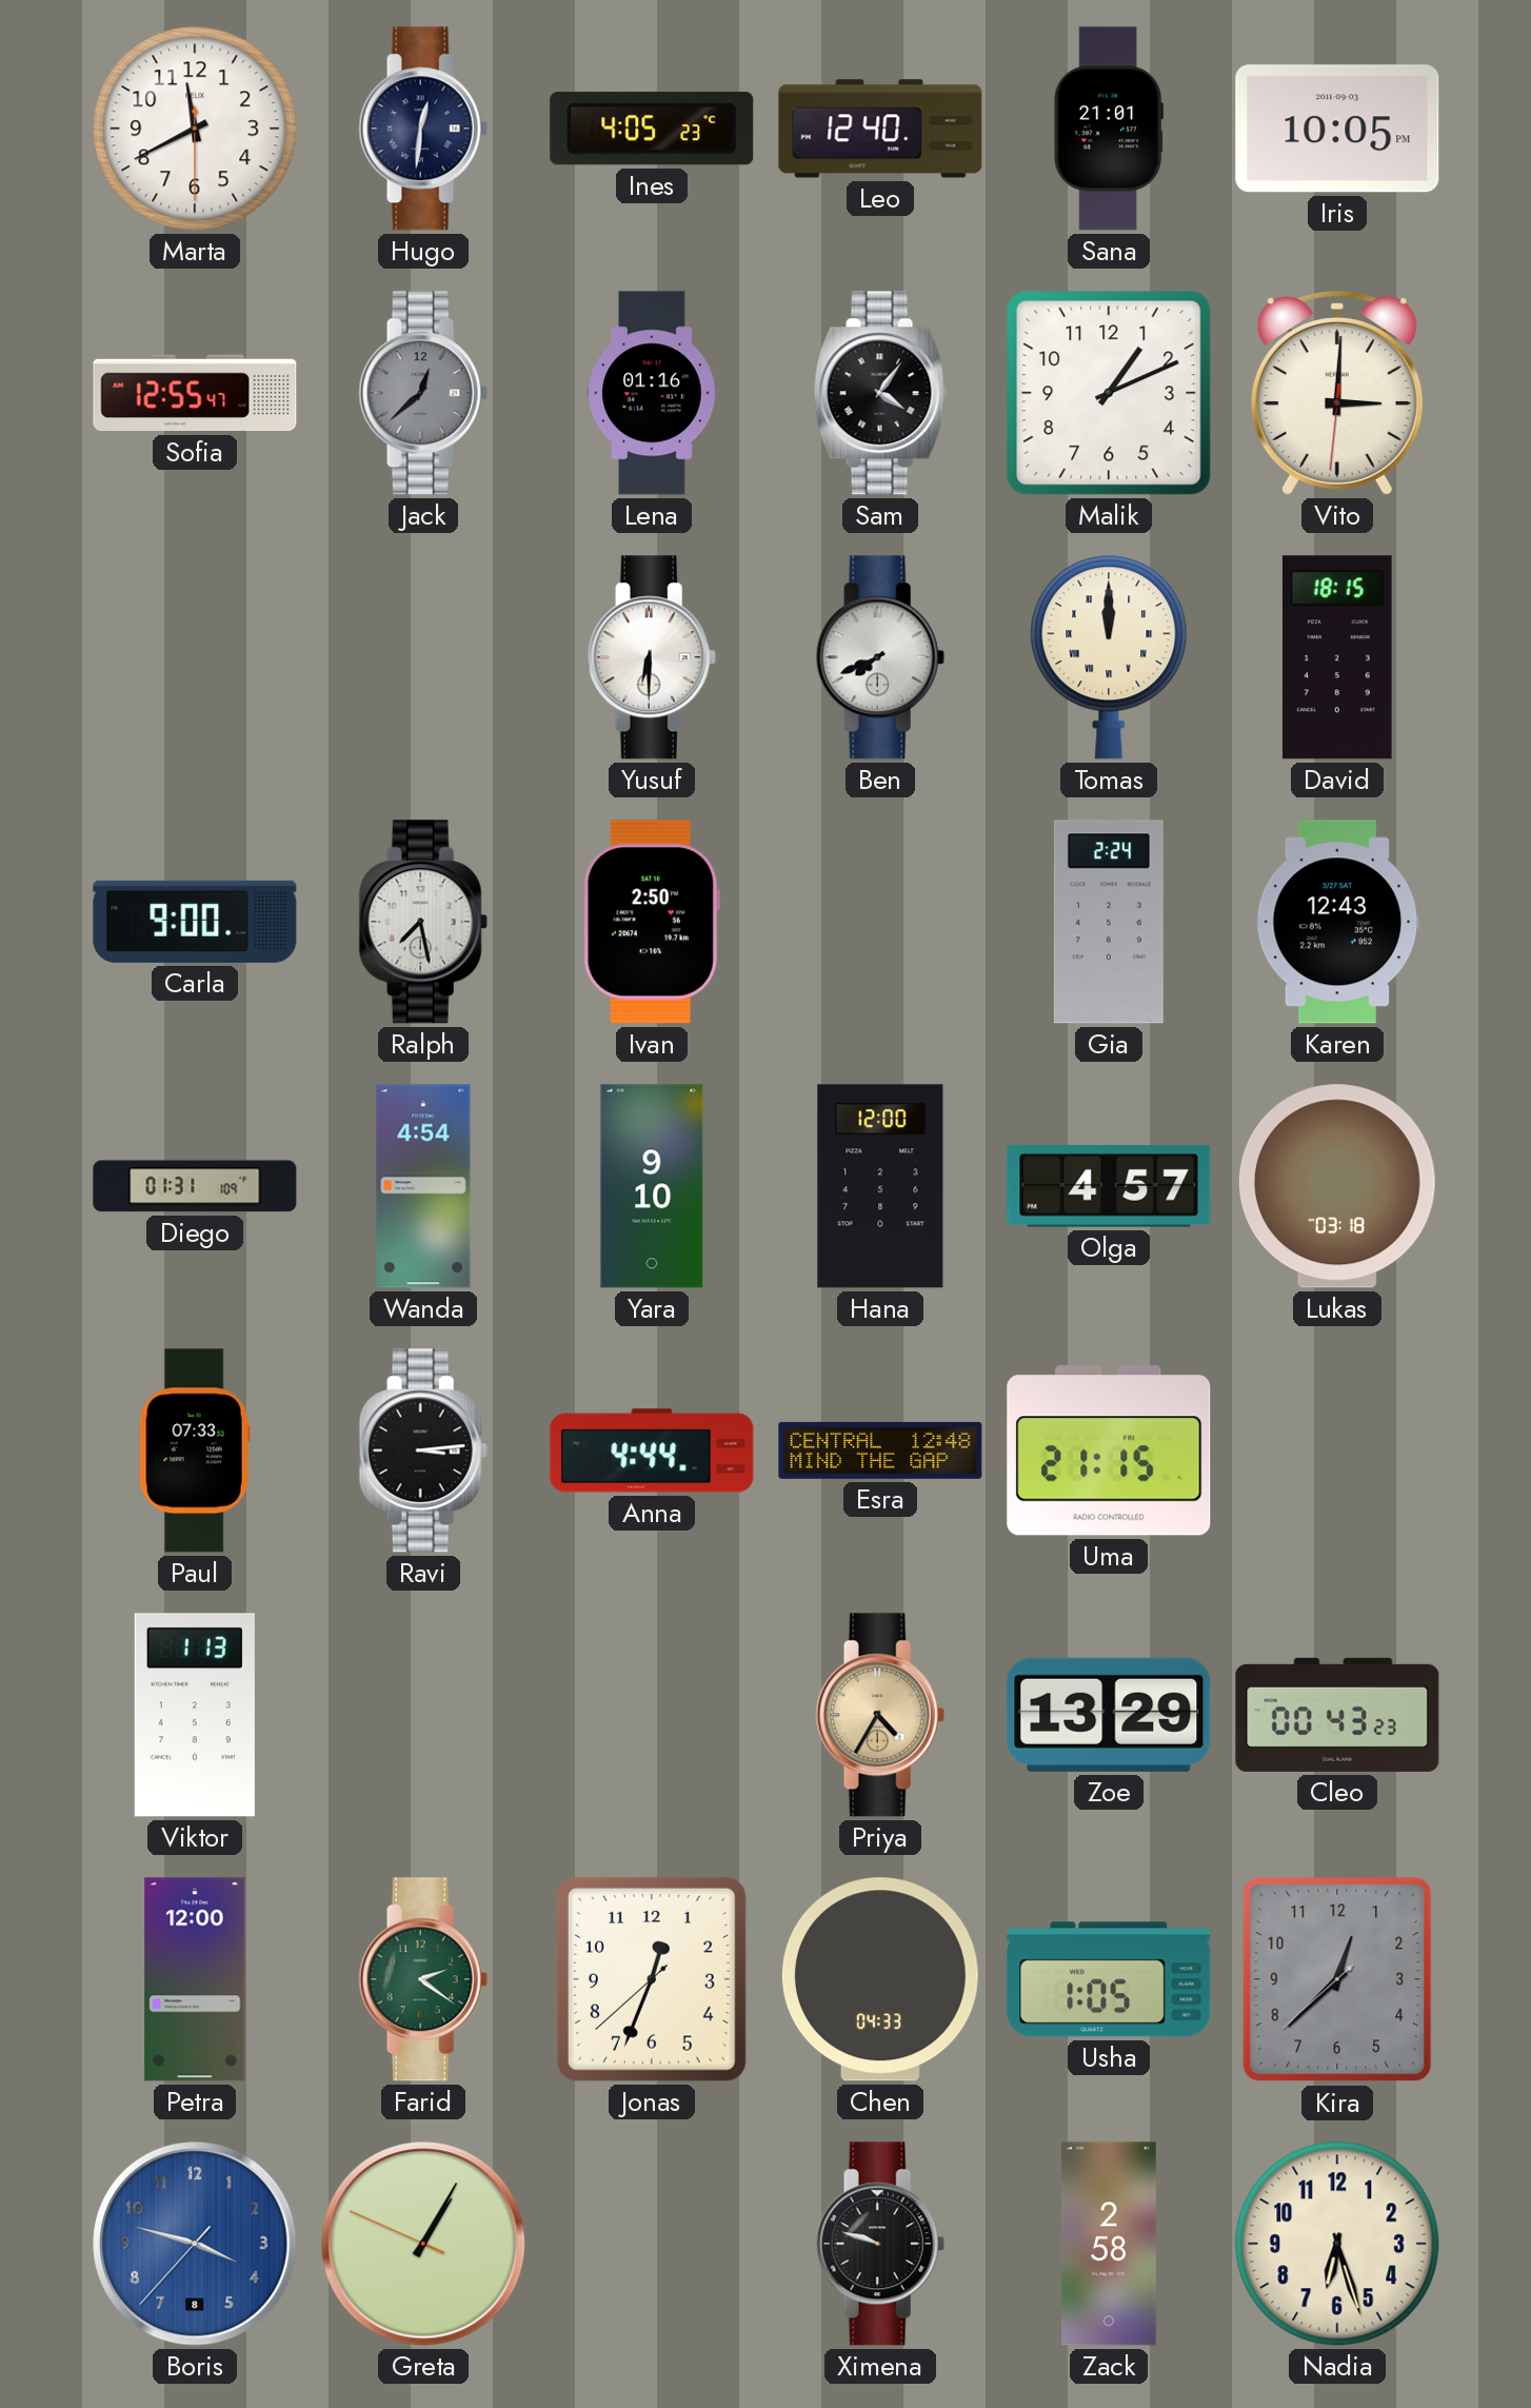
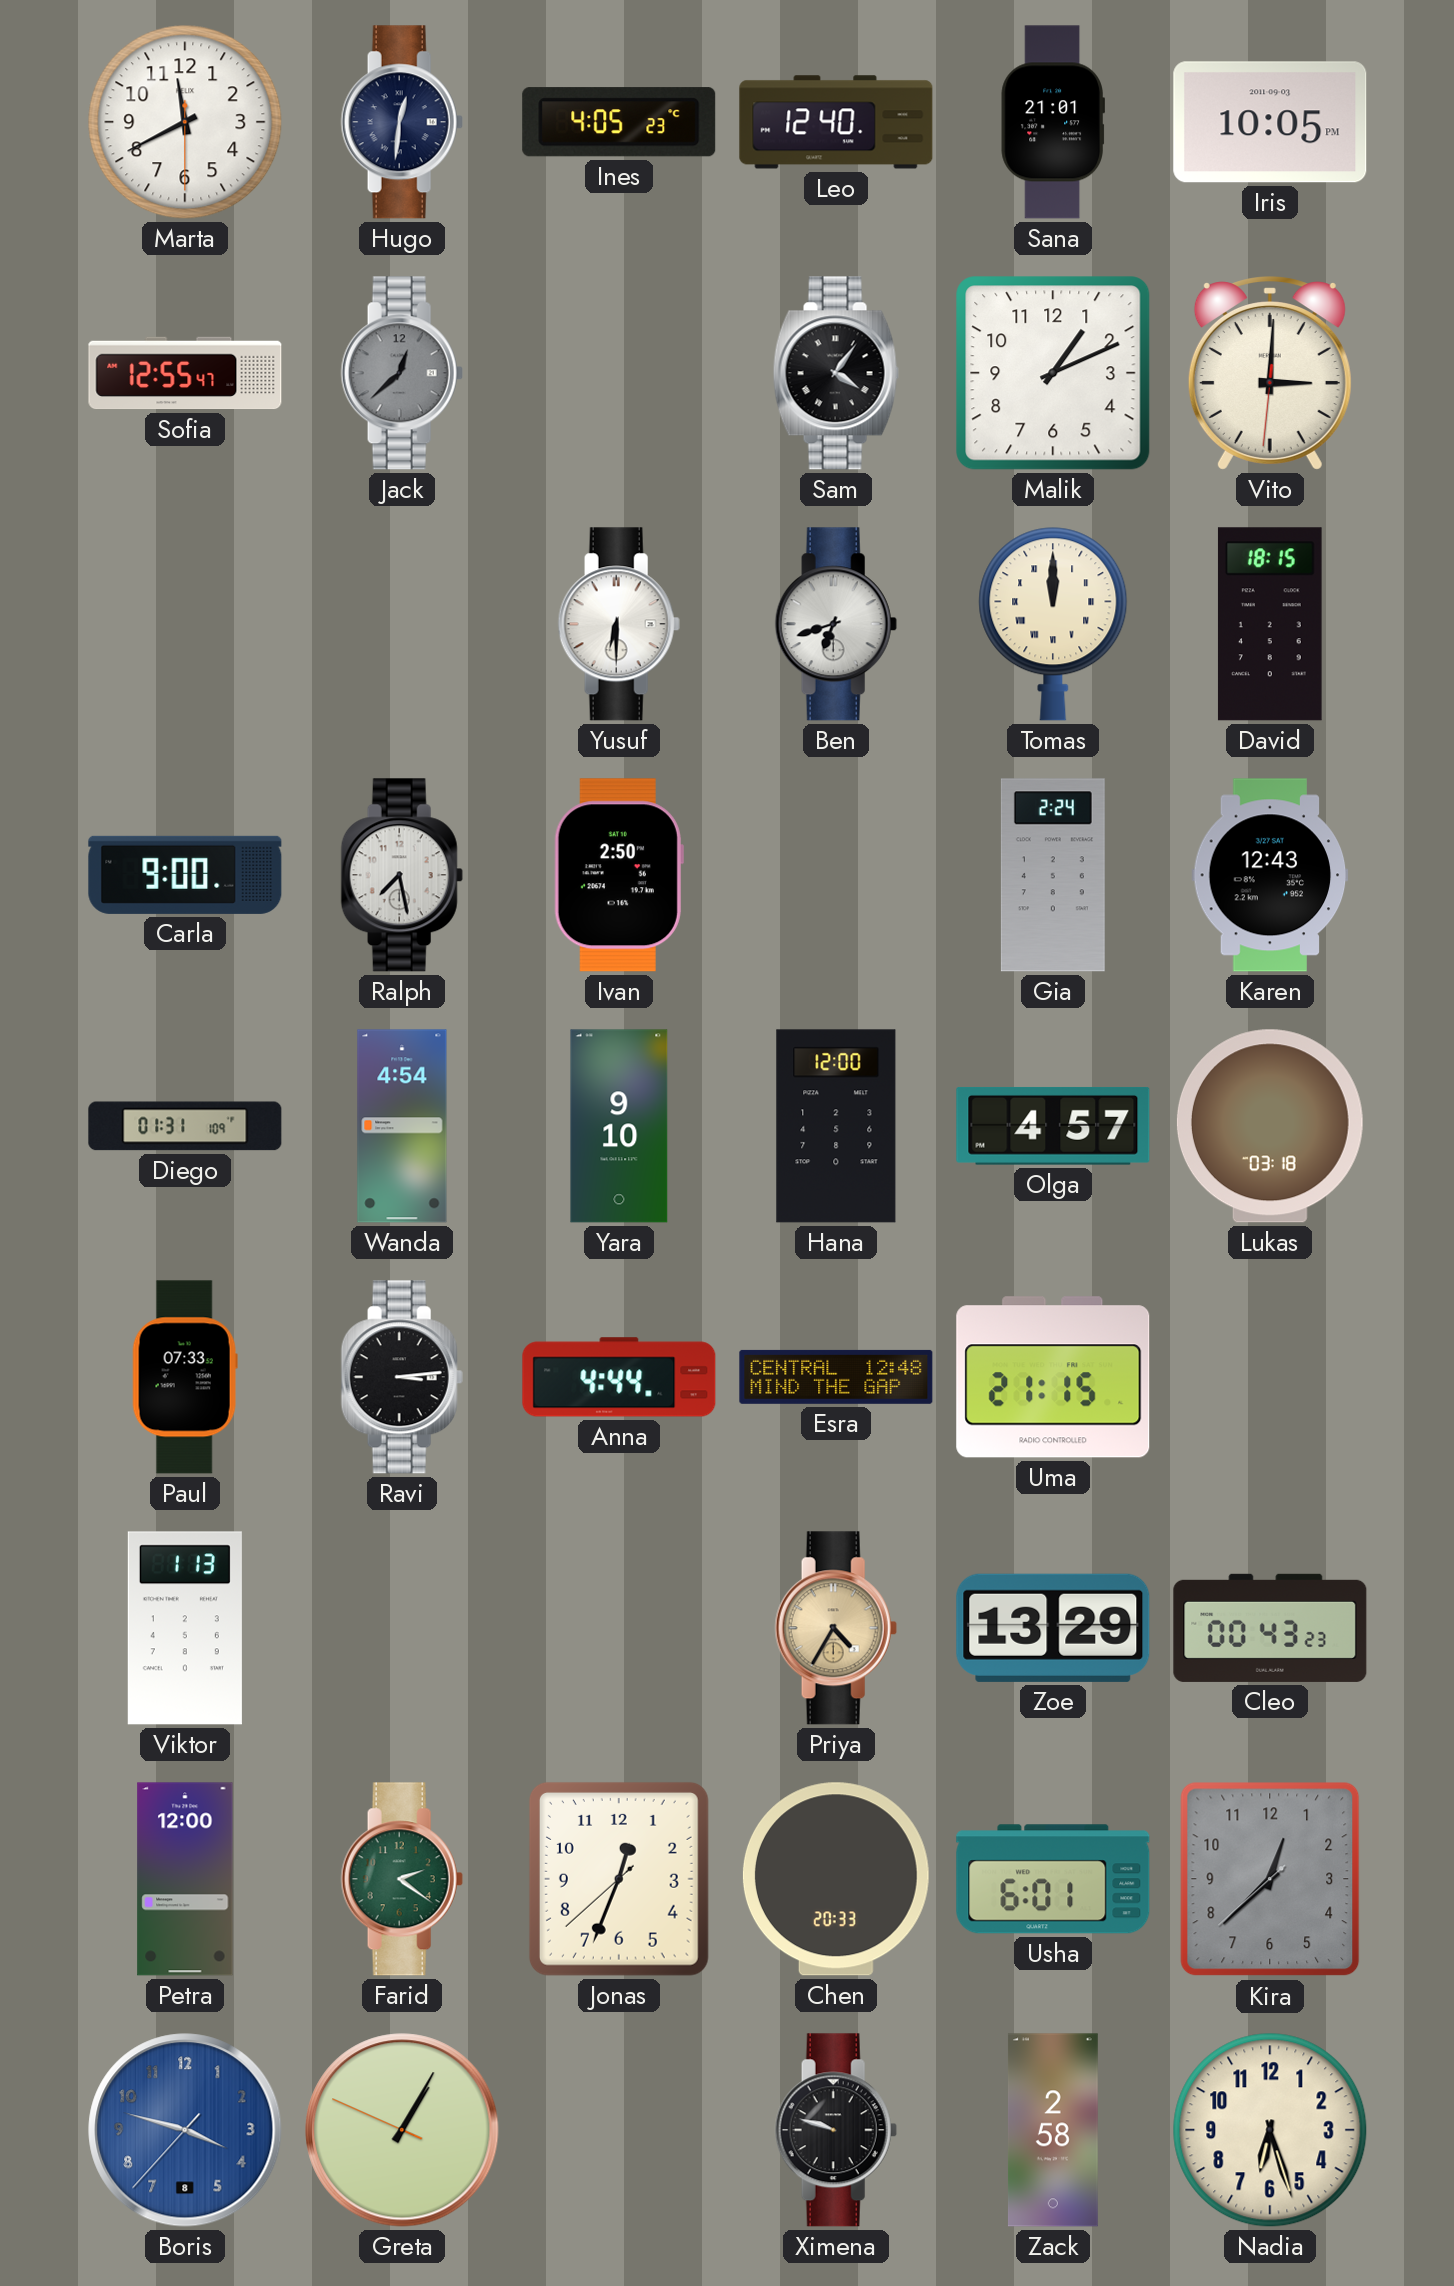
Lena: 01:16 -> none
Ben: 7:41 -> 6:42
Chen: 04:33 -> 20:33
Usha: 1:05 -> 6:01
